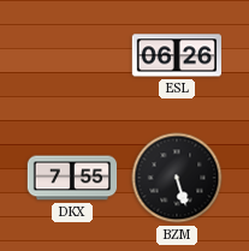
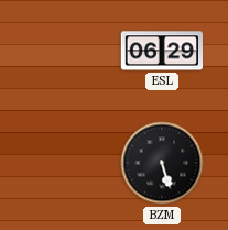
ESL: 06:26 -> 06:29
DKX: 7:55 -> none
